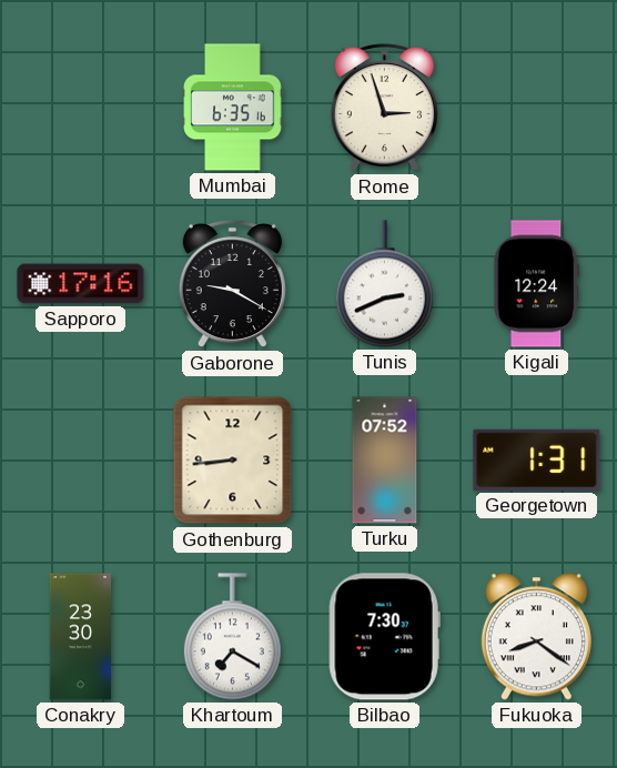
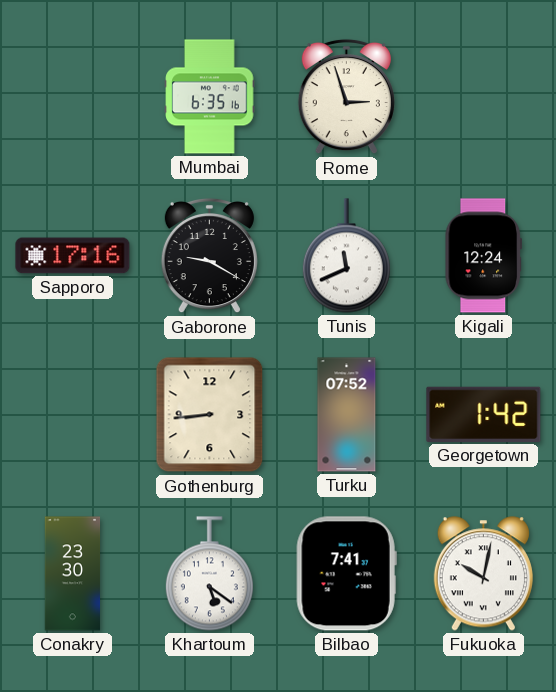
Tunis: 2:41 -> 11:41
Georgetown: 1:31 -> 1:42
Khartoum: 7:20 -> 5:21
Bilbao: 7:30 -> 7:41
Fukuoka: 8:21 -> 10:02
